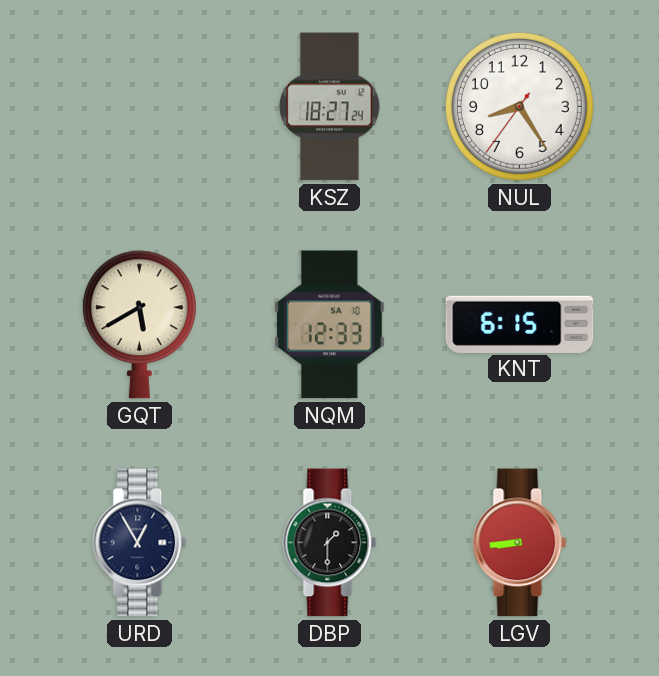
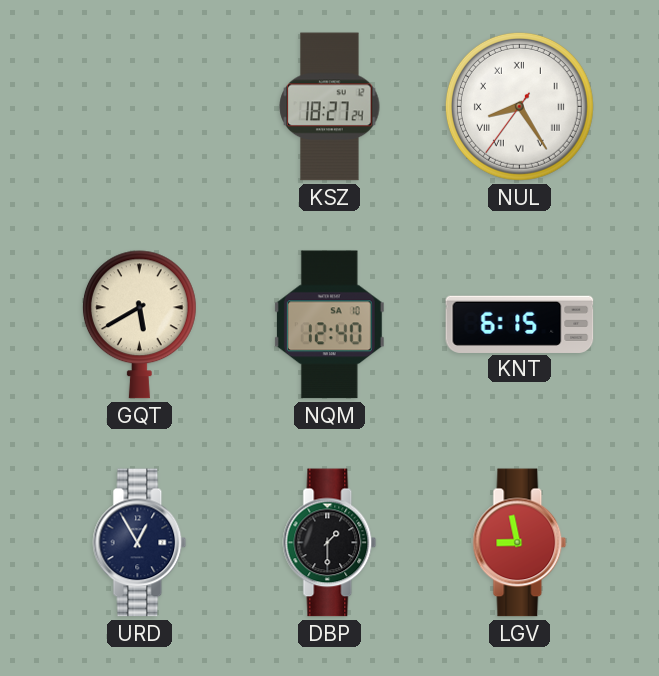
NUL numerals: Arabic -> Roman
NQM: 12:33 -> 12:40
LGV: 8:44 -> 8:58
